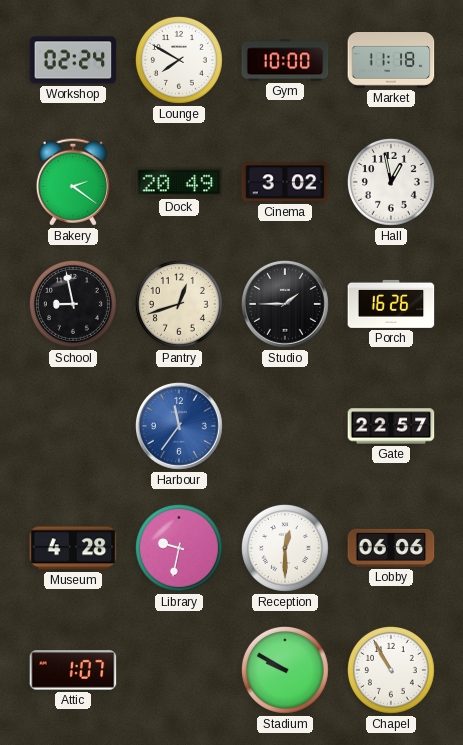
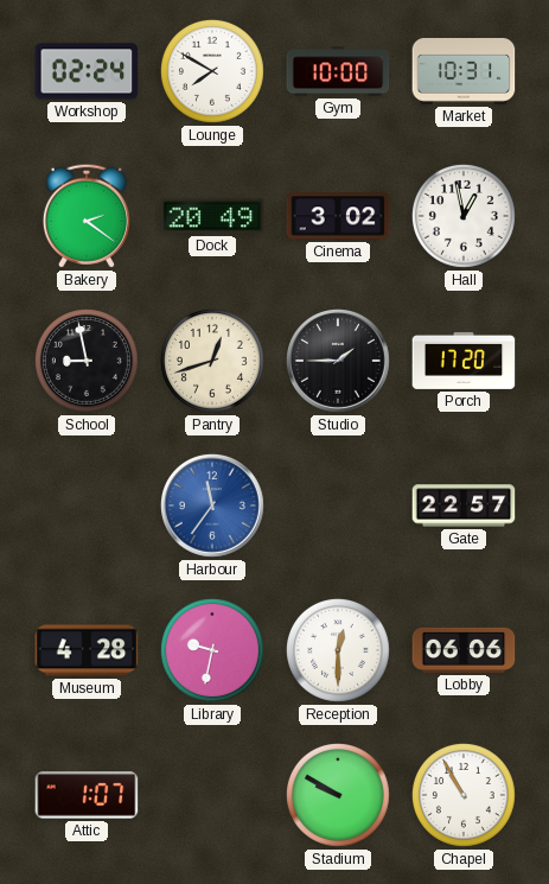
Market: 11:18 -> 10:31
Porch: 16:26 -> 17:20
